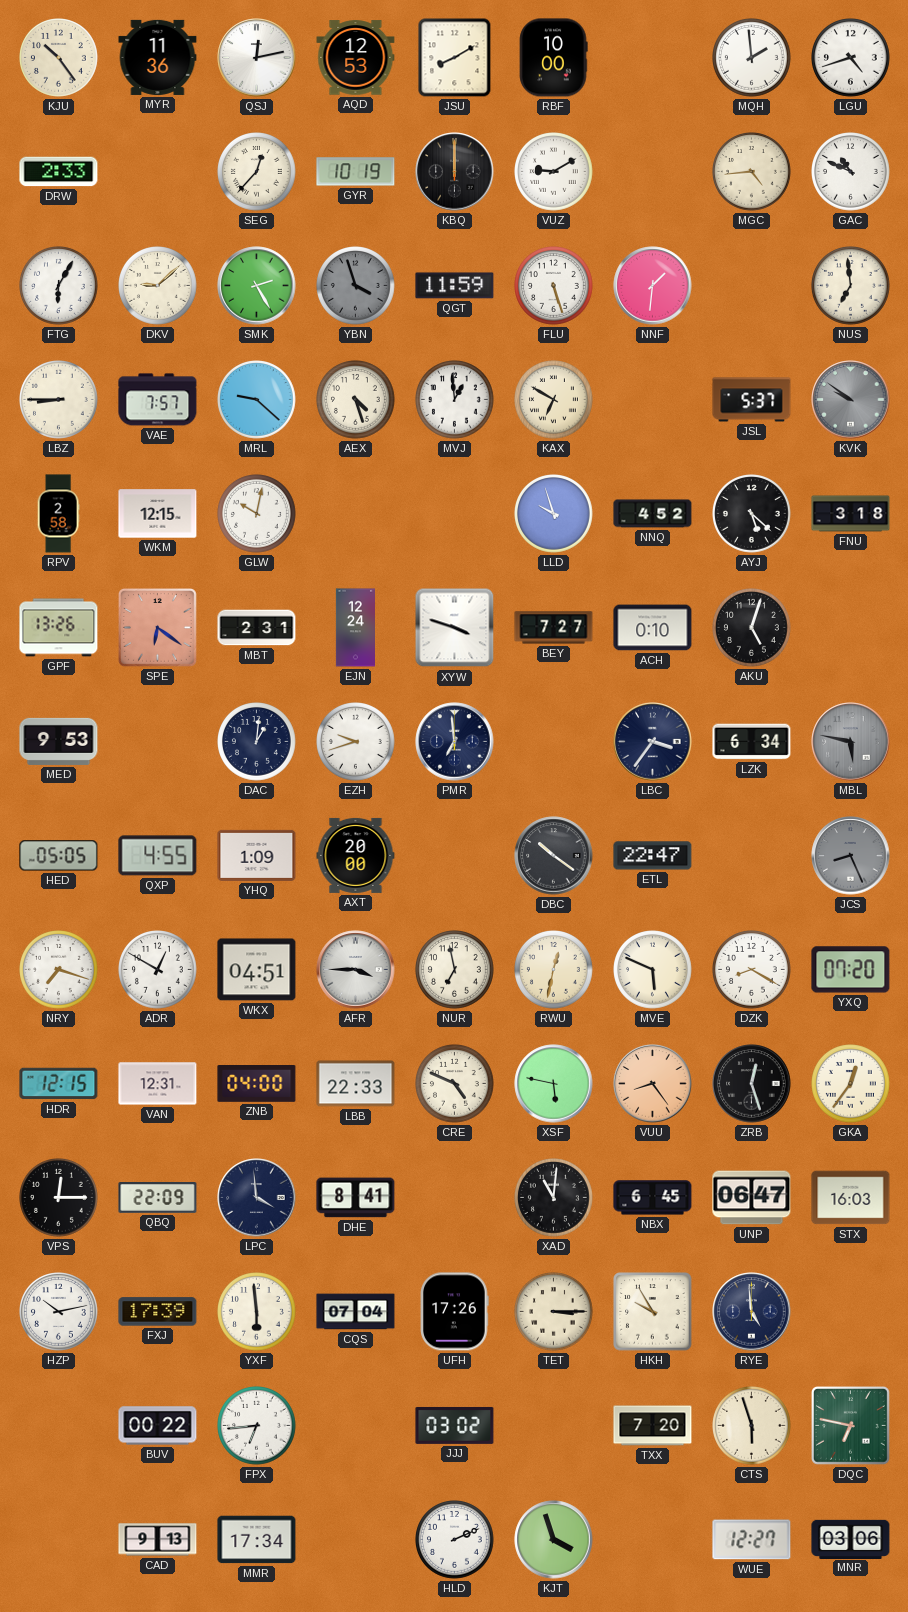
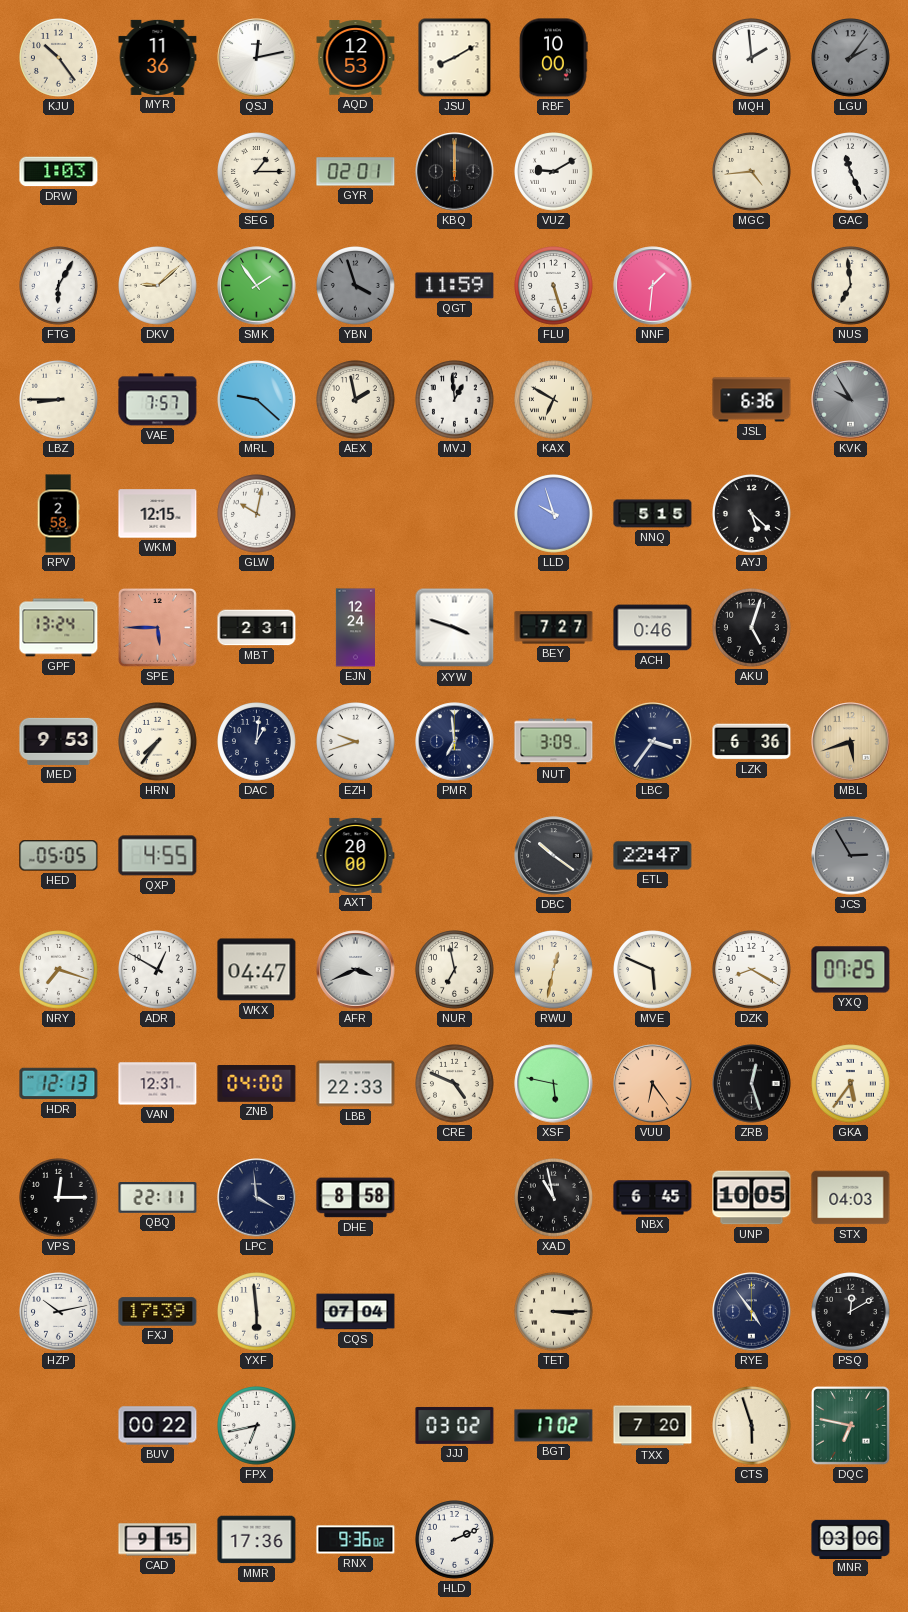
LGU: 4:42 -> 2:06
LGU dial: white -> grey
DRW: 2:33 -> 1:03
SEG: 12:37 -> 1:15
GYR: 10:19 -> 02:01
GAC: 10:49 -> 11:26
SMK: 2:25 -> 1:54
AEX: 4:27 -> 1:58
JSL: 5:37 -> 6:36
KVK: 9:51 -> 9:55
NNQ: 4:52 -> 5:15
FNU: 3:18 -> none
GPF: 13:26 -> 13:24
SPE: 6:21 -> 5:45
ACH: 0:10 -> 0:46
HRN: none -> 7:36
NUT: none -> 3:09
LZK: 6:34 -> 6:36
MBL: 5:47 -> 5:42
MBL dial: grey -> champagne
YHQ: 1:09 -> none
JCS: 8:26 -> 2:55
WKX: 04:51 -> 04:47
AFR: 3:45 -> 3:41
YXQ: 07:20 -> 07:25
HDR: 12:15 -> 12:13
VUU: 8:24 -> 6:24
GKA: 12:36 -> 5:36
QBQ: 22:09 -> 22:11
DHE: 8:41 -> 8:58
XAD: 11:01 -> 10:58
UNP: 06:47 -> 10:05
STX: 16:03 -> 04:03
UFH: 17:26 -> none
HKH: 9:55 -> none
RYE: 4:59 -> 4:54
PSQ: none -> 12:10
FPX: 6:44 -> 6:43
BGT: none -> 17:02
CAD: 9:13 -> 9:15
MMR: 17:34 -> 17:36
RNX: none -> 9:36
KJT: 3:57 -> none
WUE: 12:27 -> none
